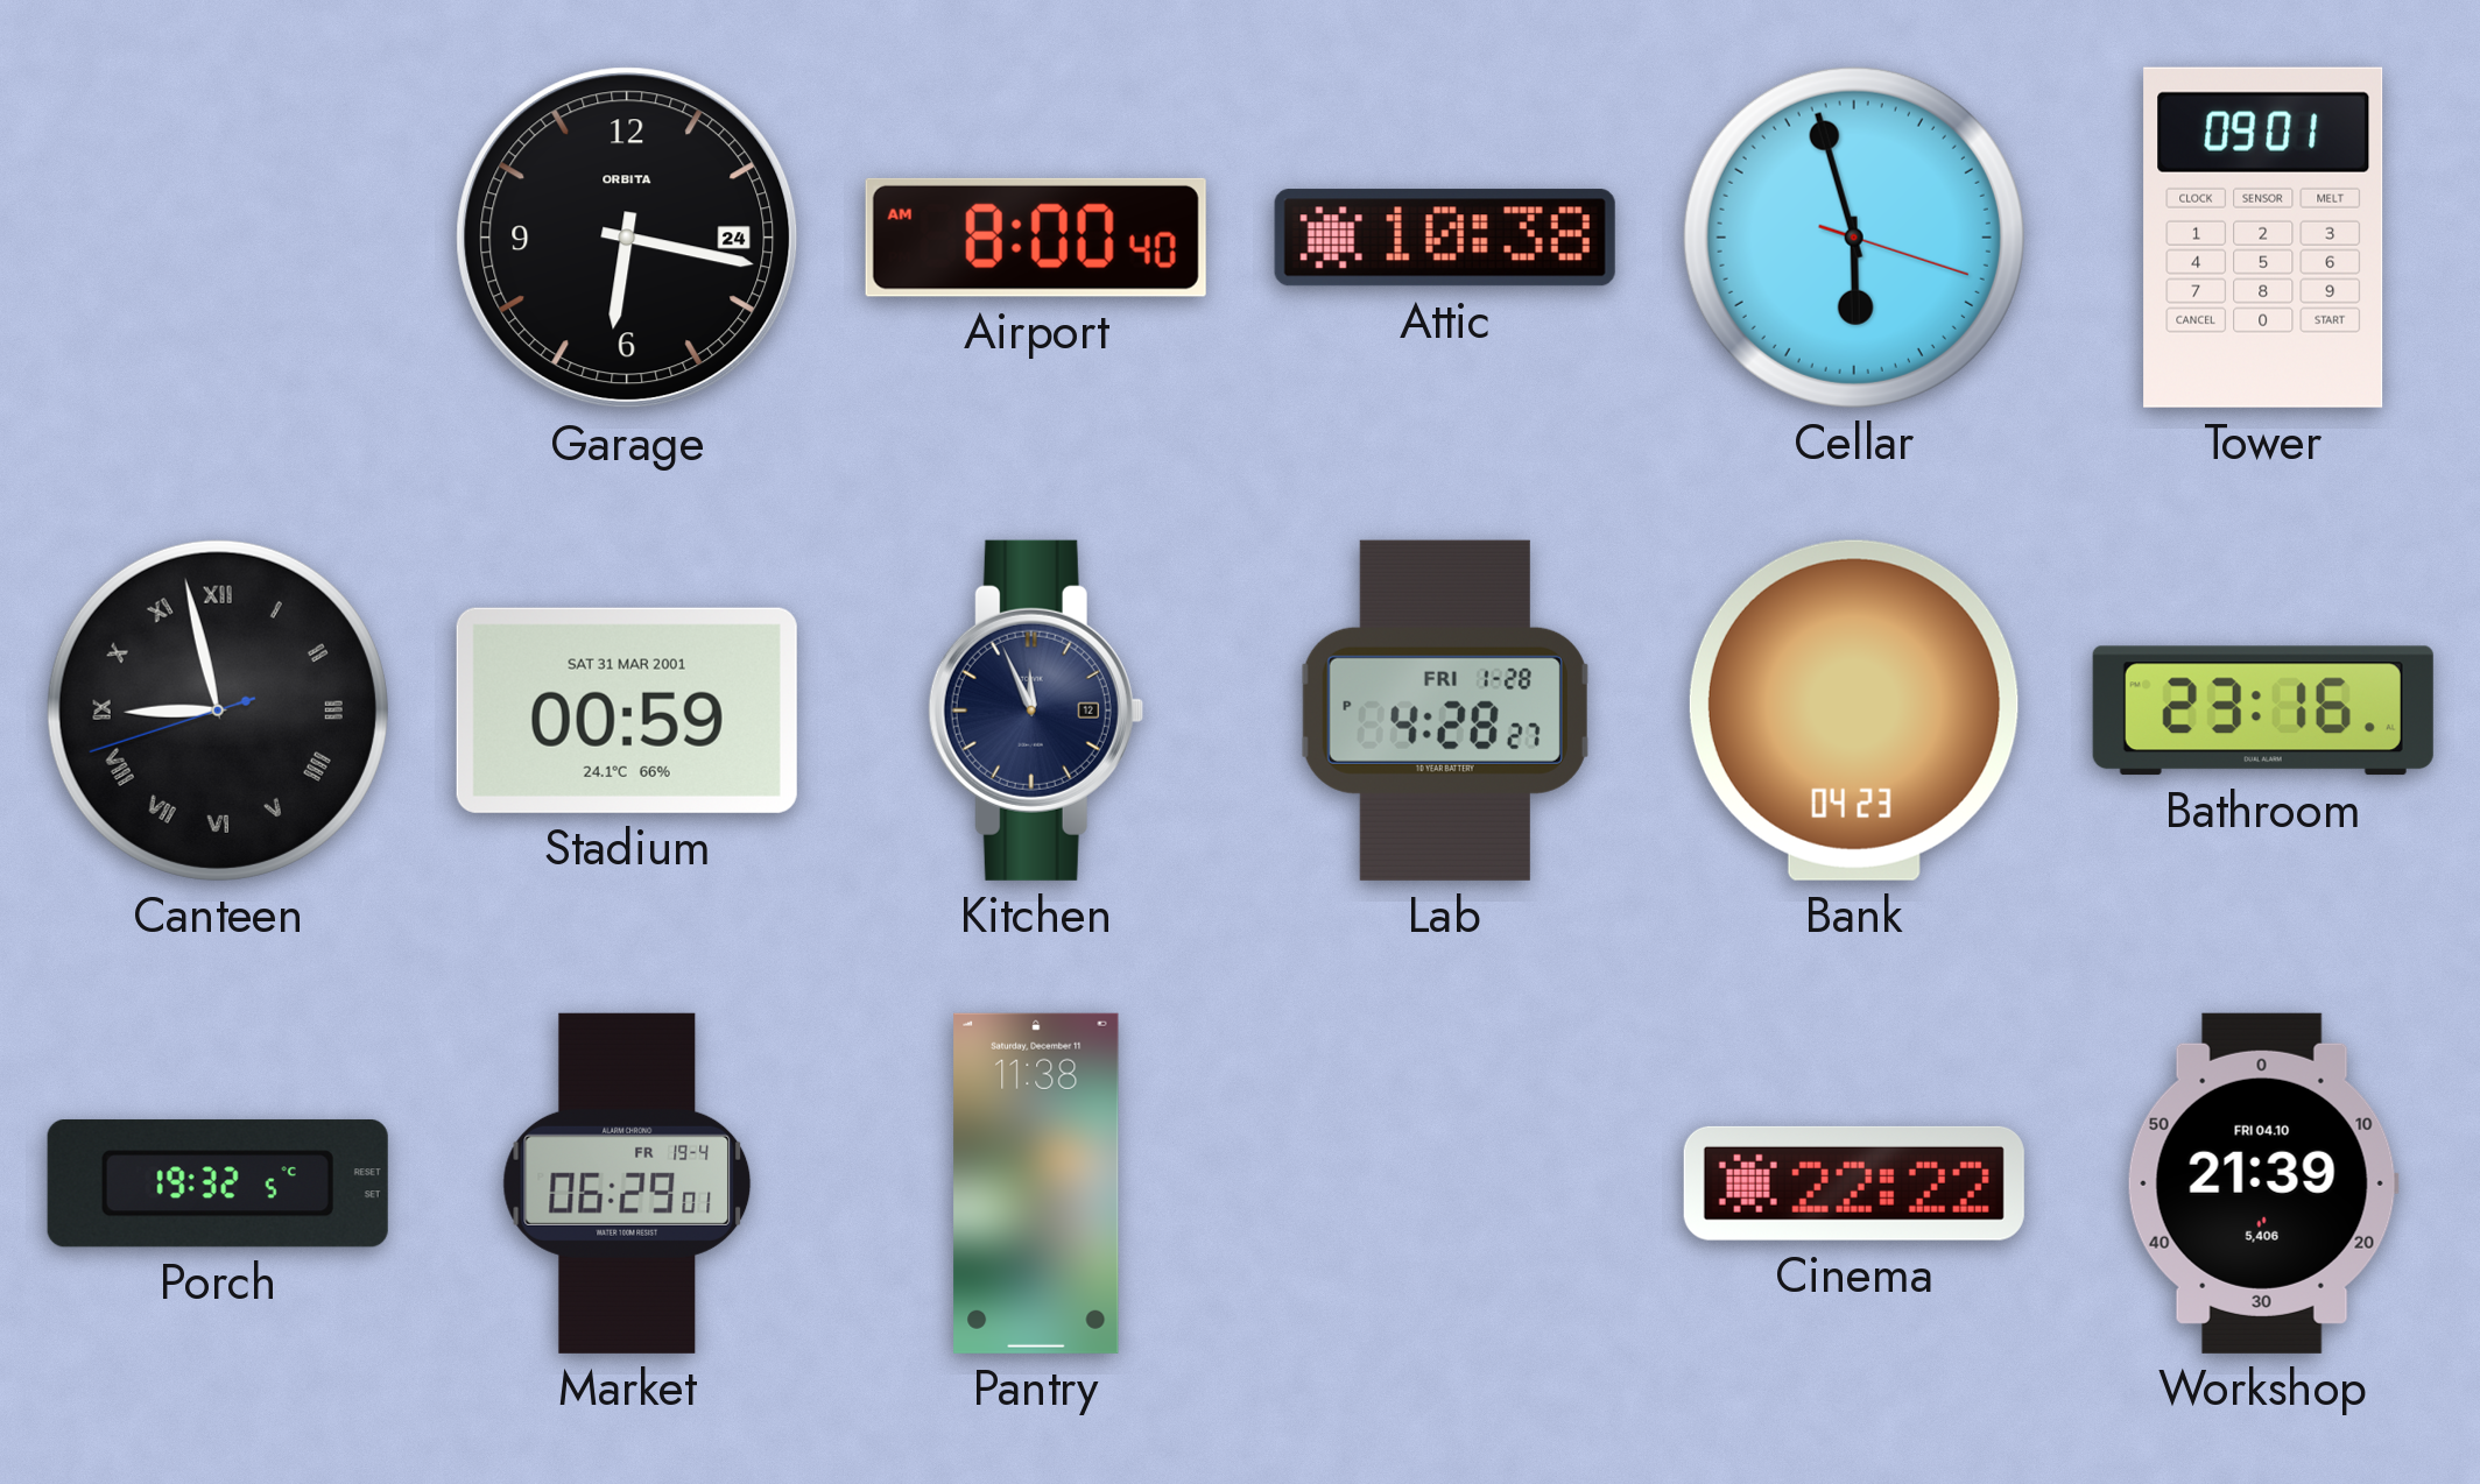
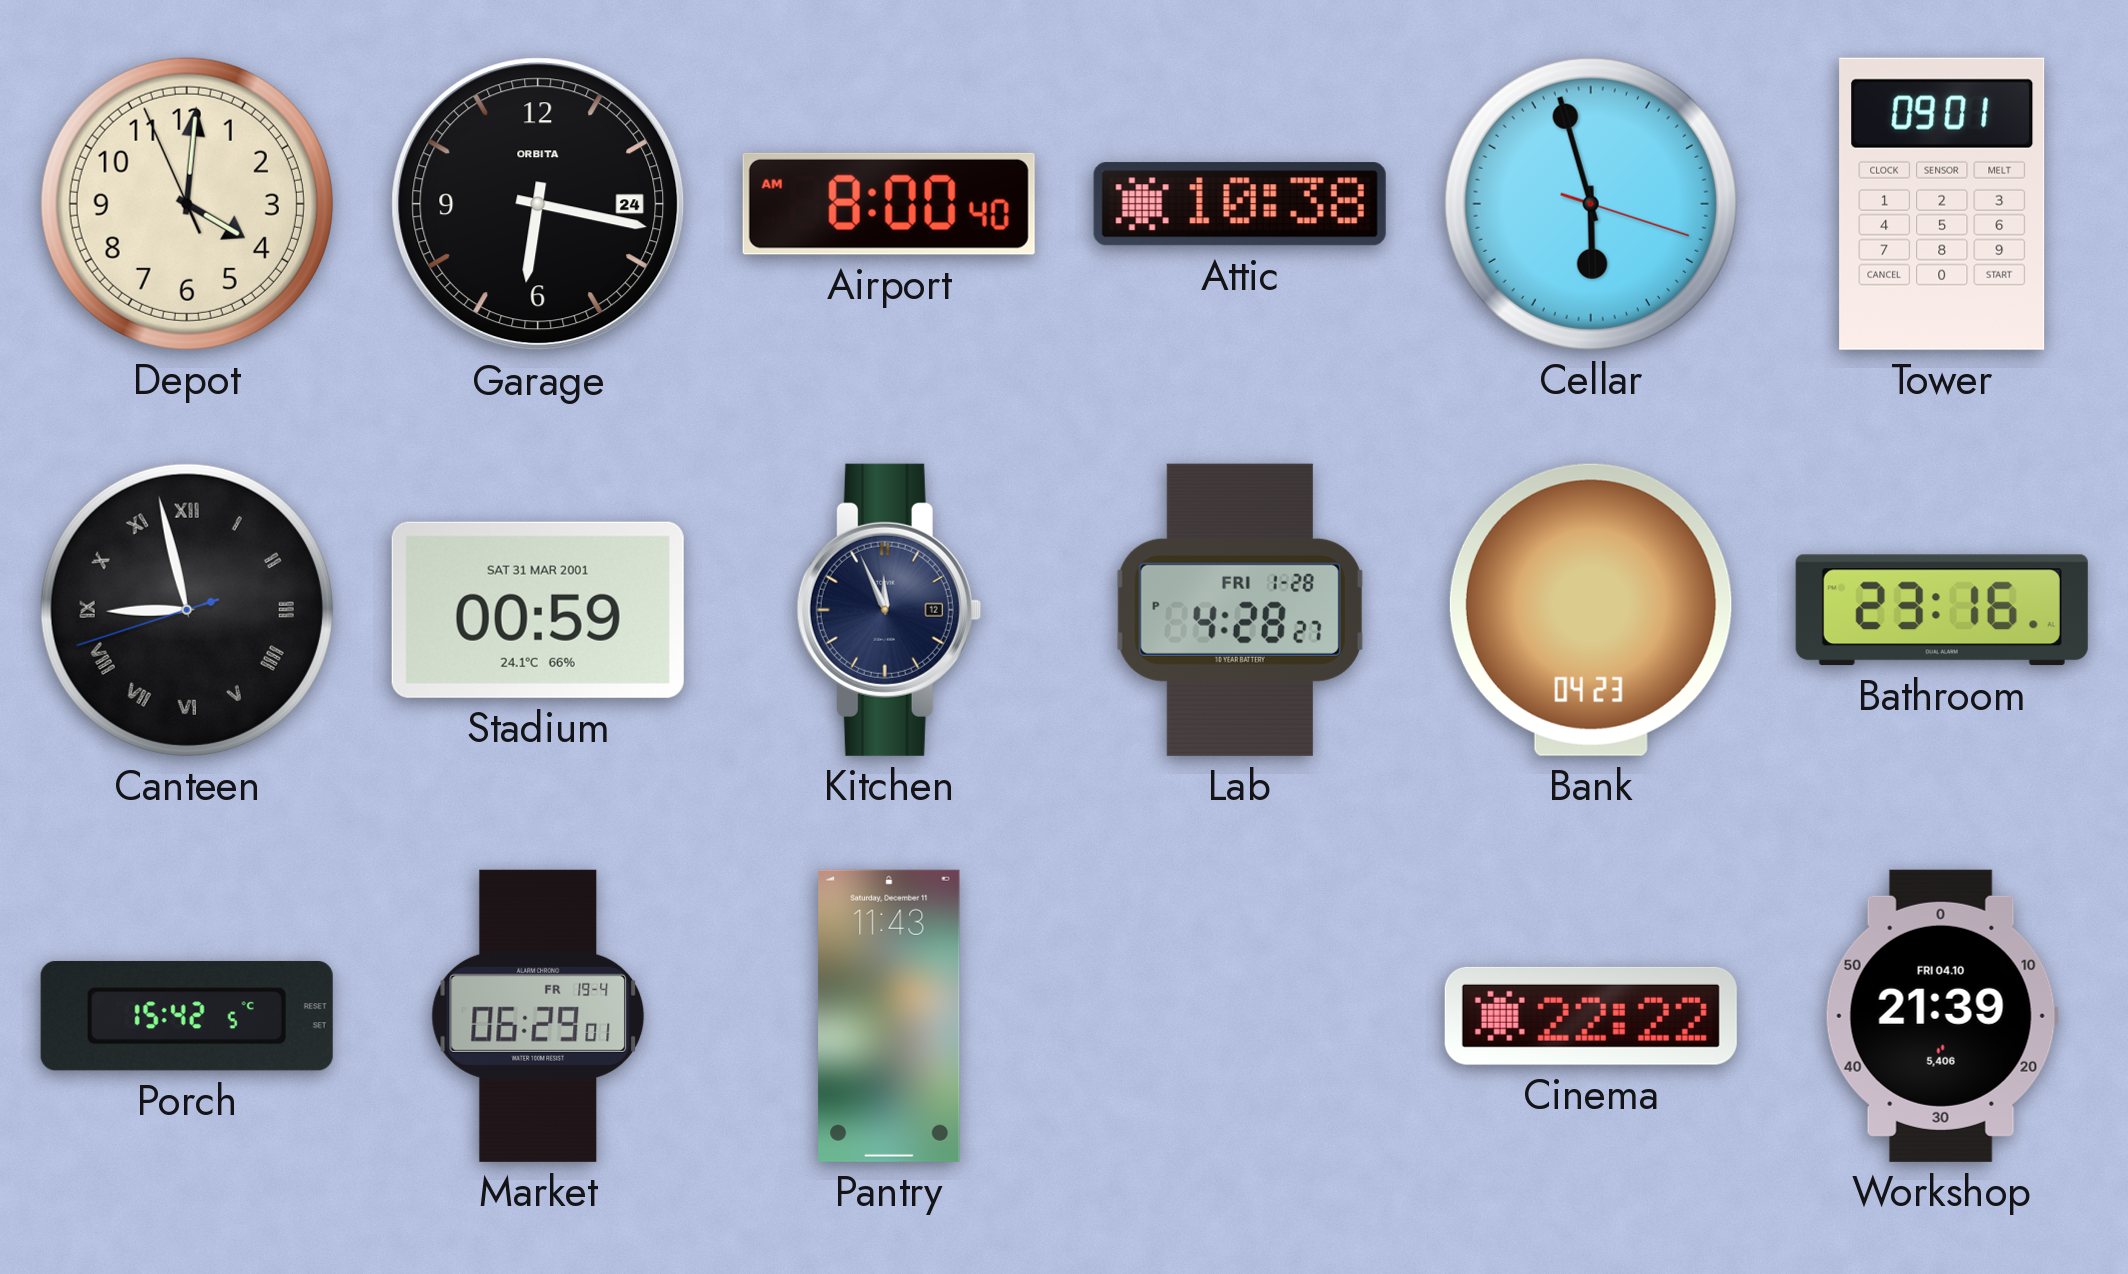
Depot: none -> 4:00
Porch: 19:32 -> 15:42
Pantry: 11:38 -> 11:43
